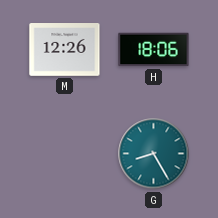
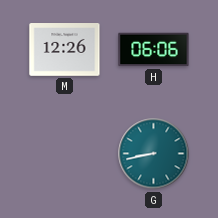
H: 18:06 -> 06:06
G: 8:25 -> 8:43
